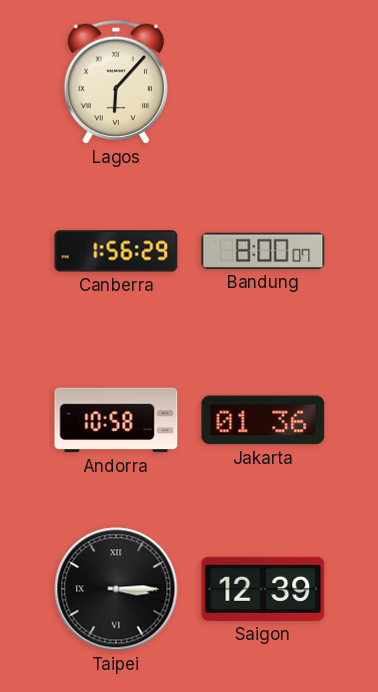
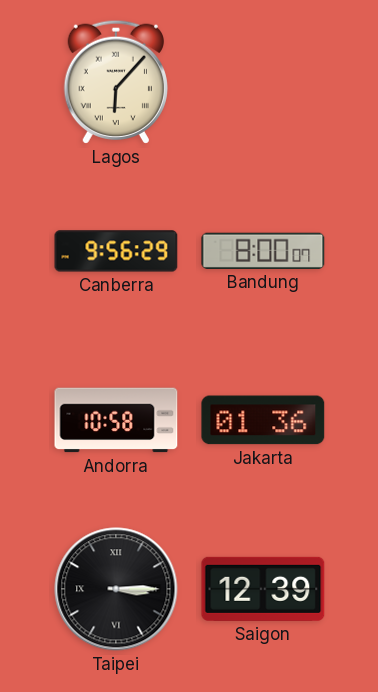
Canberra: 1:56 -> 9:56
